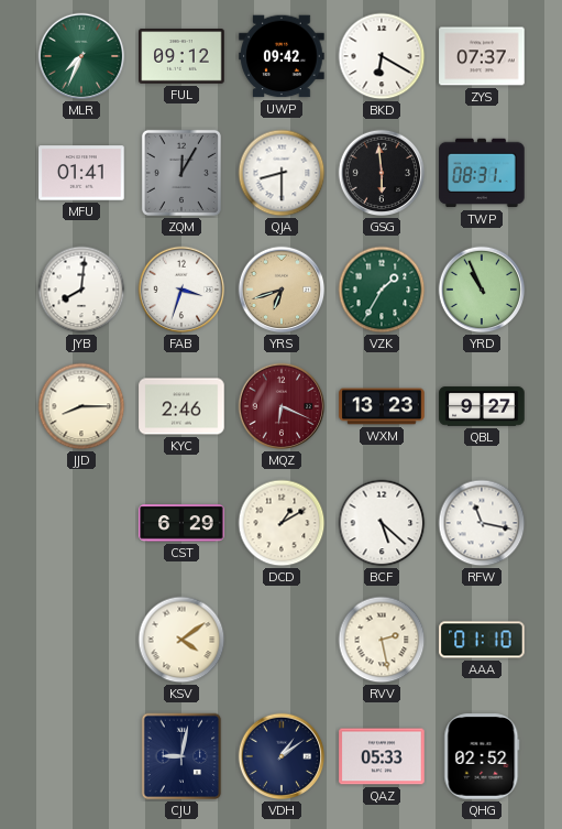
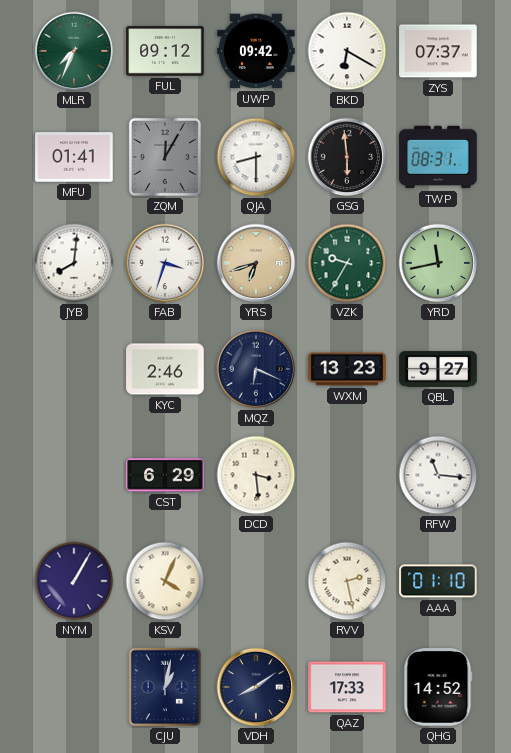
VZK: 1:35 -> 9:35
YRD: 10:56 -> 11:43
JJD: 8:15 -> none
MQZ dial: burgundy -> navy
DCD: 1:10 -> 3:29
BCF: 5:22 -> none
RFW: 11:17 -> 11:16
NYM: none -> 1:05
KSV: 4:09 -> 4:04
CJU: 9:02 -> 1:02
VDH: 1:09 -> 8:09
QAZ: 05:33 -> 17:33
QHG: 02:52 -> 14:52
